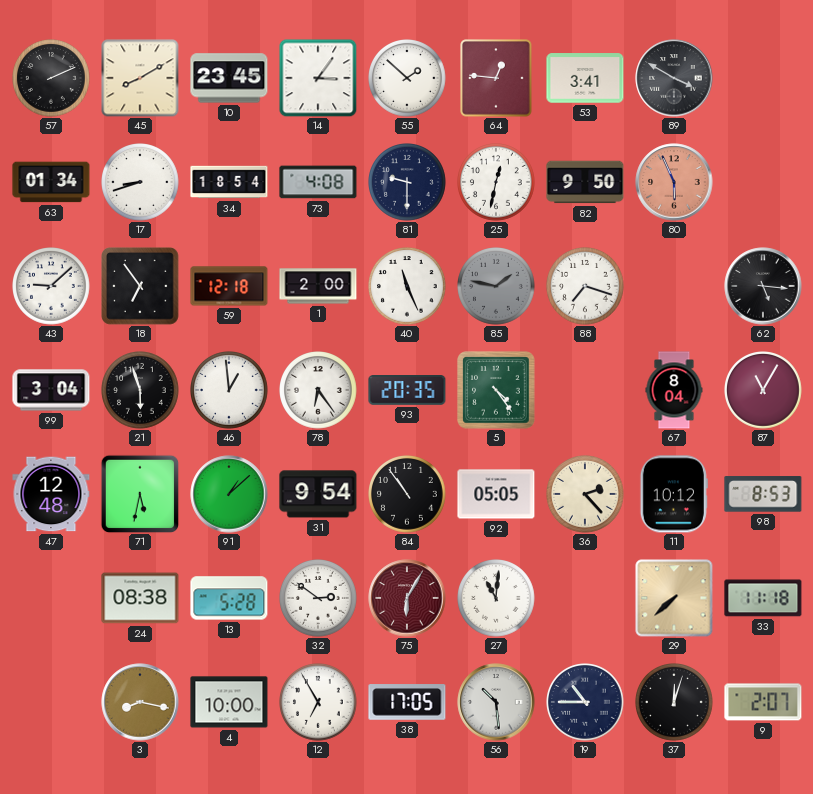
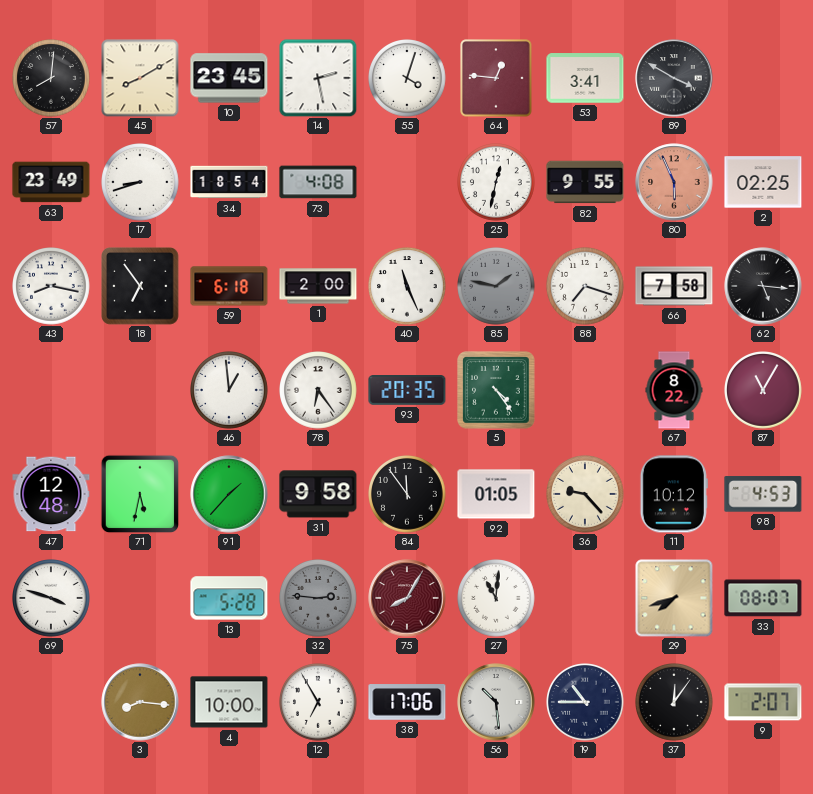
57: 2:11 -> 8:01
14: 3:06 -> 2:28
55: 1:52 -> 4:03
63: 01:34 -> 23:49
81: 9:30 -> none
82: 9:50 -> 9:55
2: none -> 02:25
43: 9:08 -> 8:17
59: 12:18 -> 6:18
66: none -> 7:58
99: 3:04 -> none
21: 5:57 -> none
67: 8:04 -> 8:22
91: 1:08 -> 1:37
31: 9:54 -> 9:58
84: 10:54 -> 11:54
92: 05:05 -> 01:05
36: 2:23 -> 9:23
98: 8:53 -> 4:53
69: none -> 3:48
24: 08:38 -> none
32: 2:51 -> 2:46
32 dial: white -> grey
75: 6:05 -> 8:05
29: 7:38 -> 7:42
33: 11:18 -> 08:07
3: 8:17 -> 8:16
38: 17:05 -> 17:06
37: 12:03 -> 12:06
